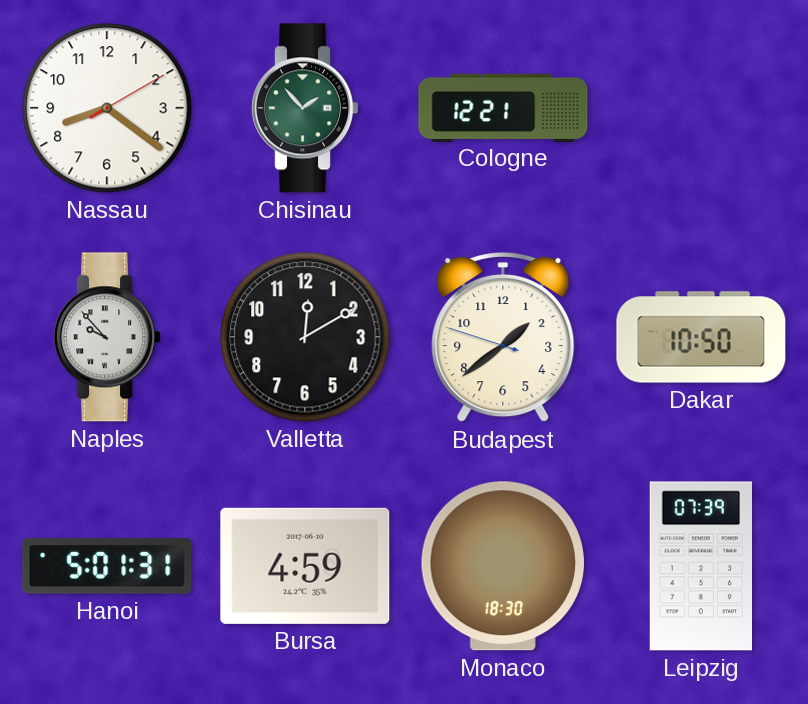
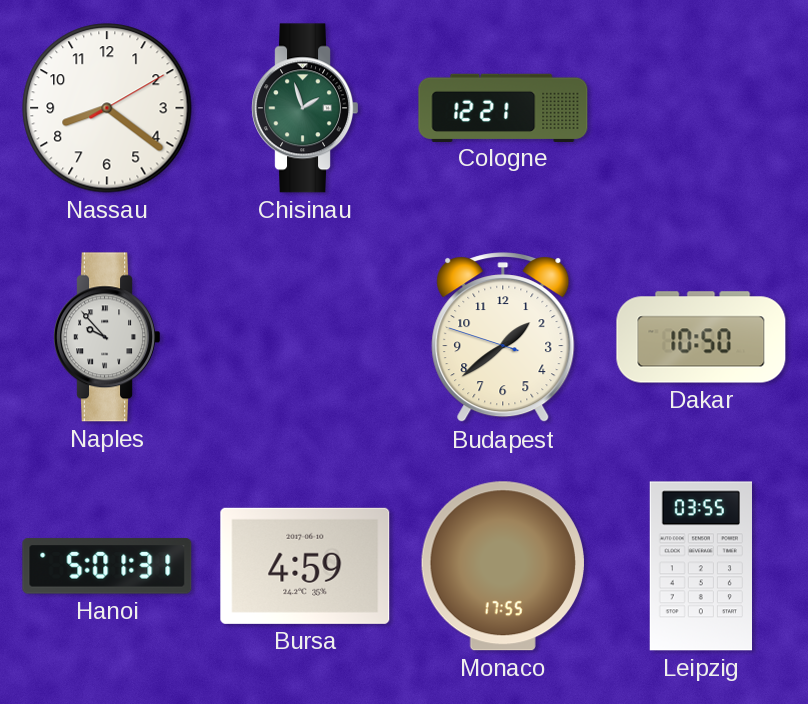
Chisinau: 1:53 -> 1:57
Valletta: 12:10 -> none
Monaco: 18:30 -> 17:55
Leipzig: 07:39 -> 03:55
